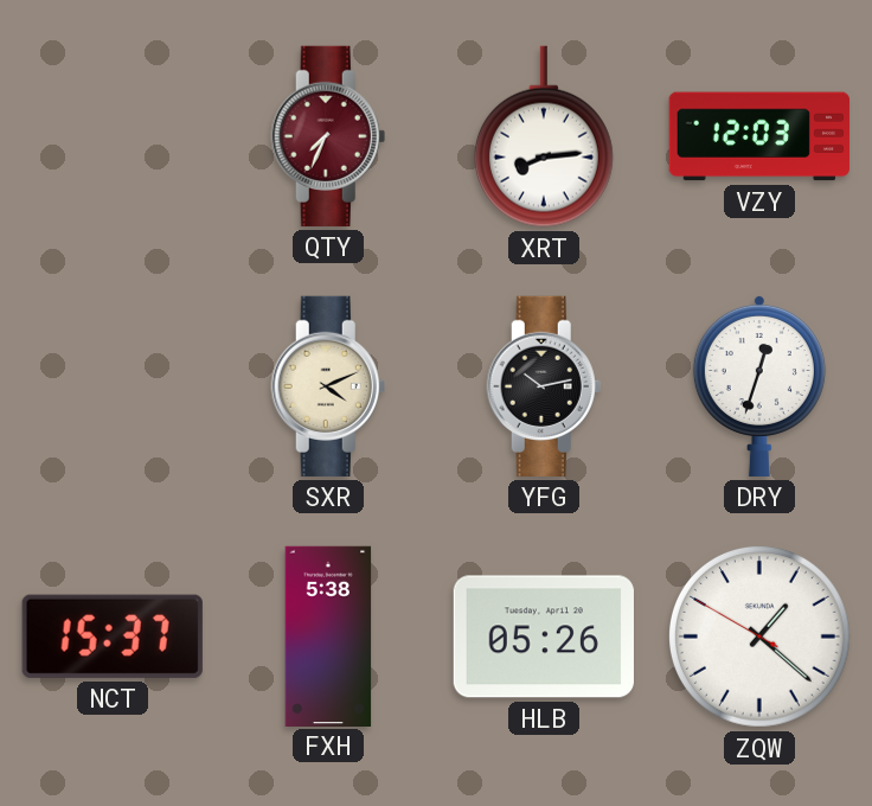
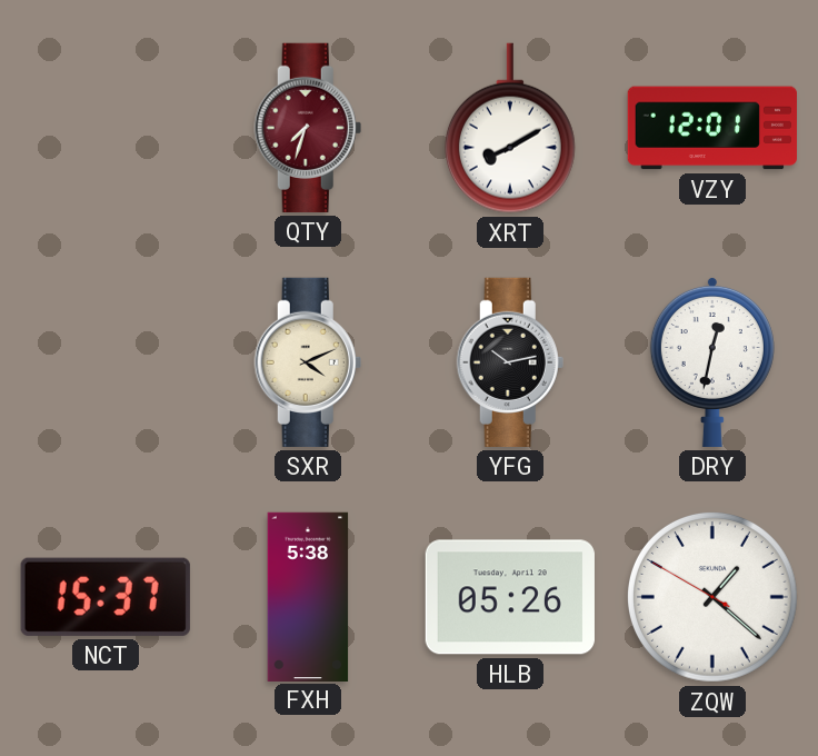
QTY: 7:34 -> 7:33
XRT: 8:14 -> 8:10
VZY: 12:03 -> 12:01
DRY: 12:33 -> 12:32
